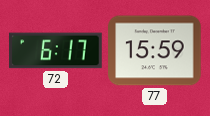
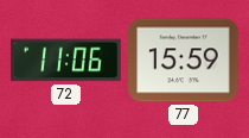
72: 6:17 -> 11:06
